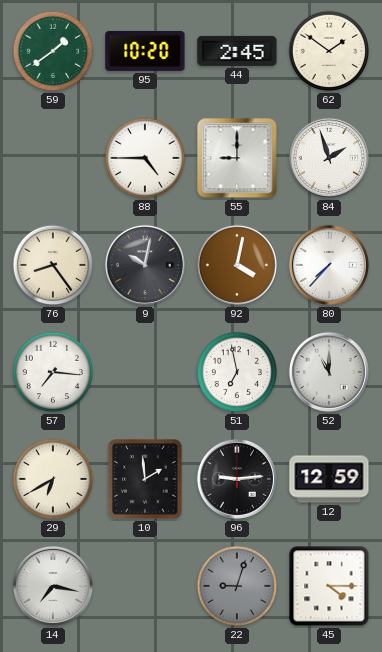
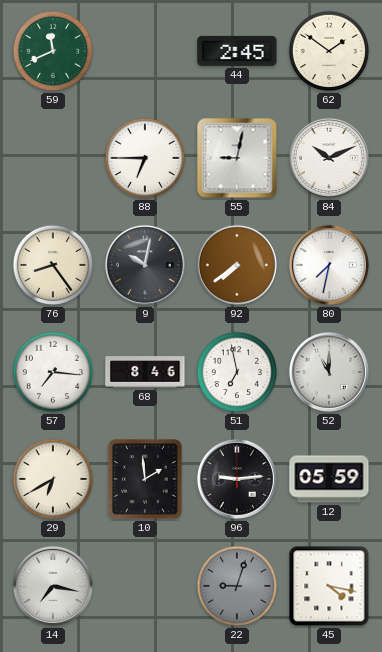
59: 1:39 -> 11:41
95: 10:20 -> none
88: 4:45 -> 6:45
55: 9:00 -> 9:02
84: 1:57 -> 10:11
92: 4:02 -> 7:39
80: 7:37 -> 7:32
68: none -> 8:46
12: 12:59 -> 05:59
45: 4:15 -> 4:17
